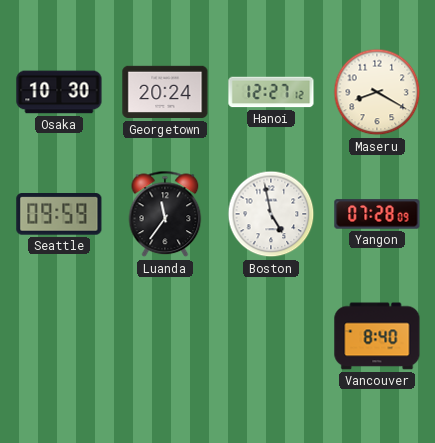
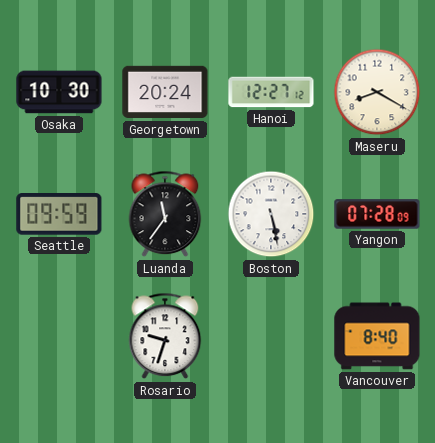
Boston: 4:58 -> 5:28
Rosario: none -> 9:33
